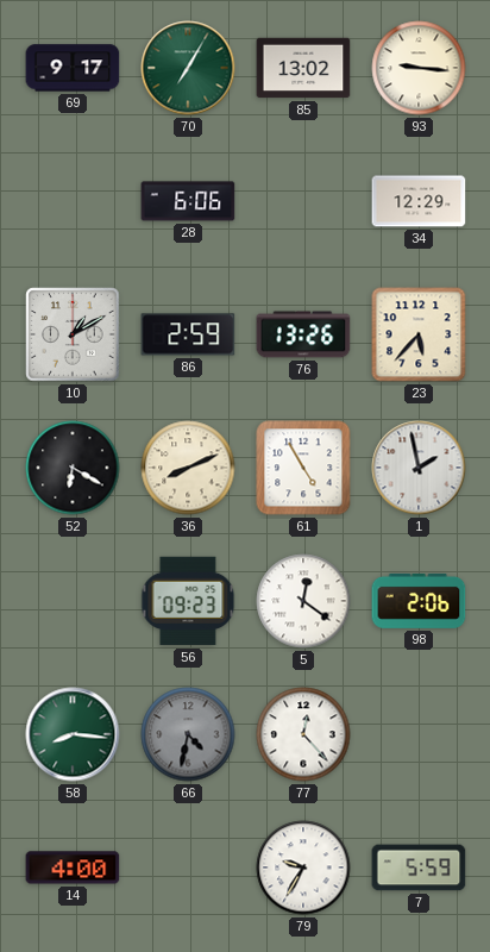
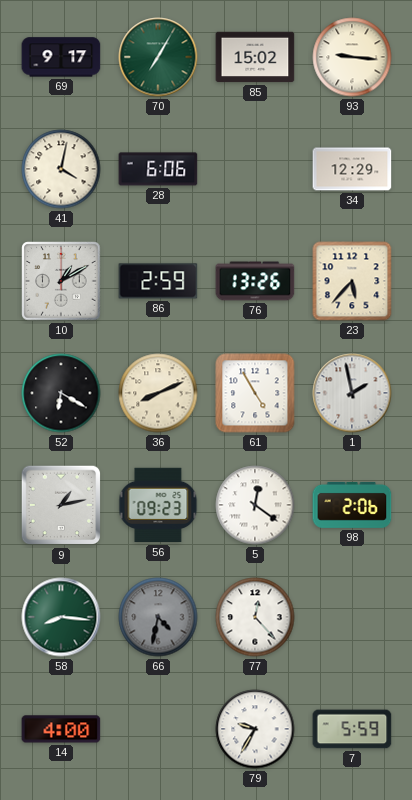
85: 13:02 -> 15:02
41: none -> 4:02
9: none -> 1:13
